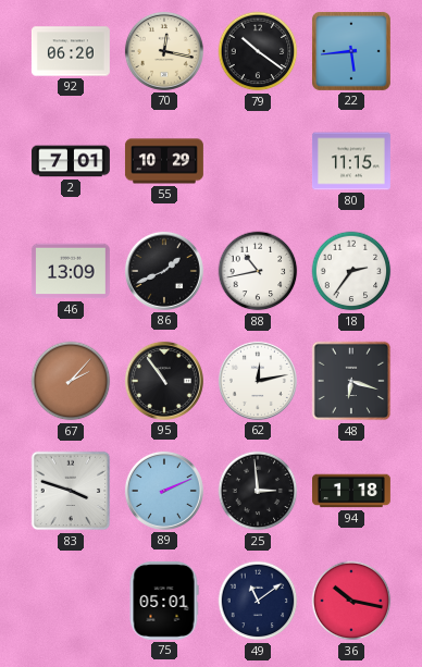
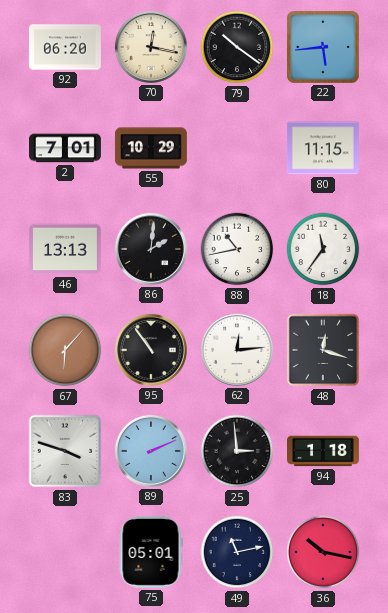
46: 13:09 -> 13:13
86: 1:41 -> 2:01
18: 2:36 -> 11:36
67: 2:07 -> 6:07
62: 12:13 -> 12:14
48: 6:18 -> 12:18
49: 11:09 -> 11:13
